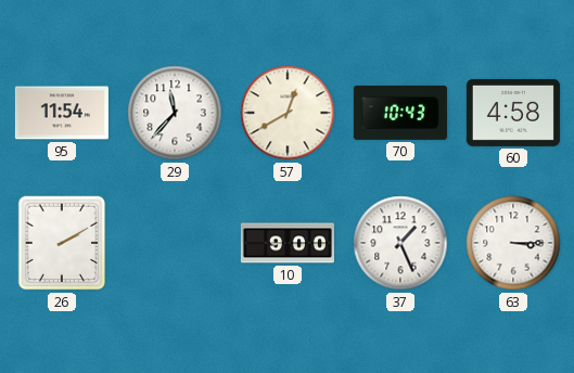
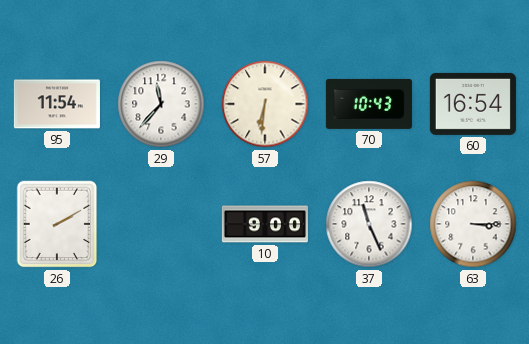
57: 12:40 -> 6:31
60: 4:58 -> 16:54
37: 1:26 -> 11:26
